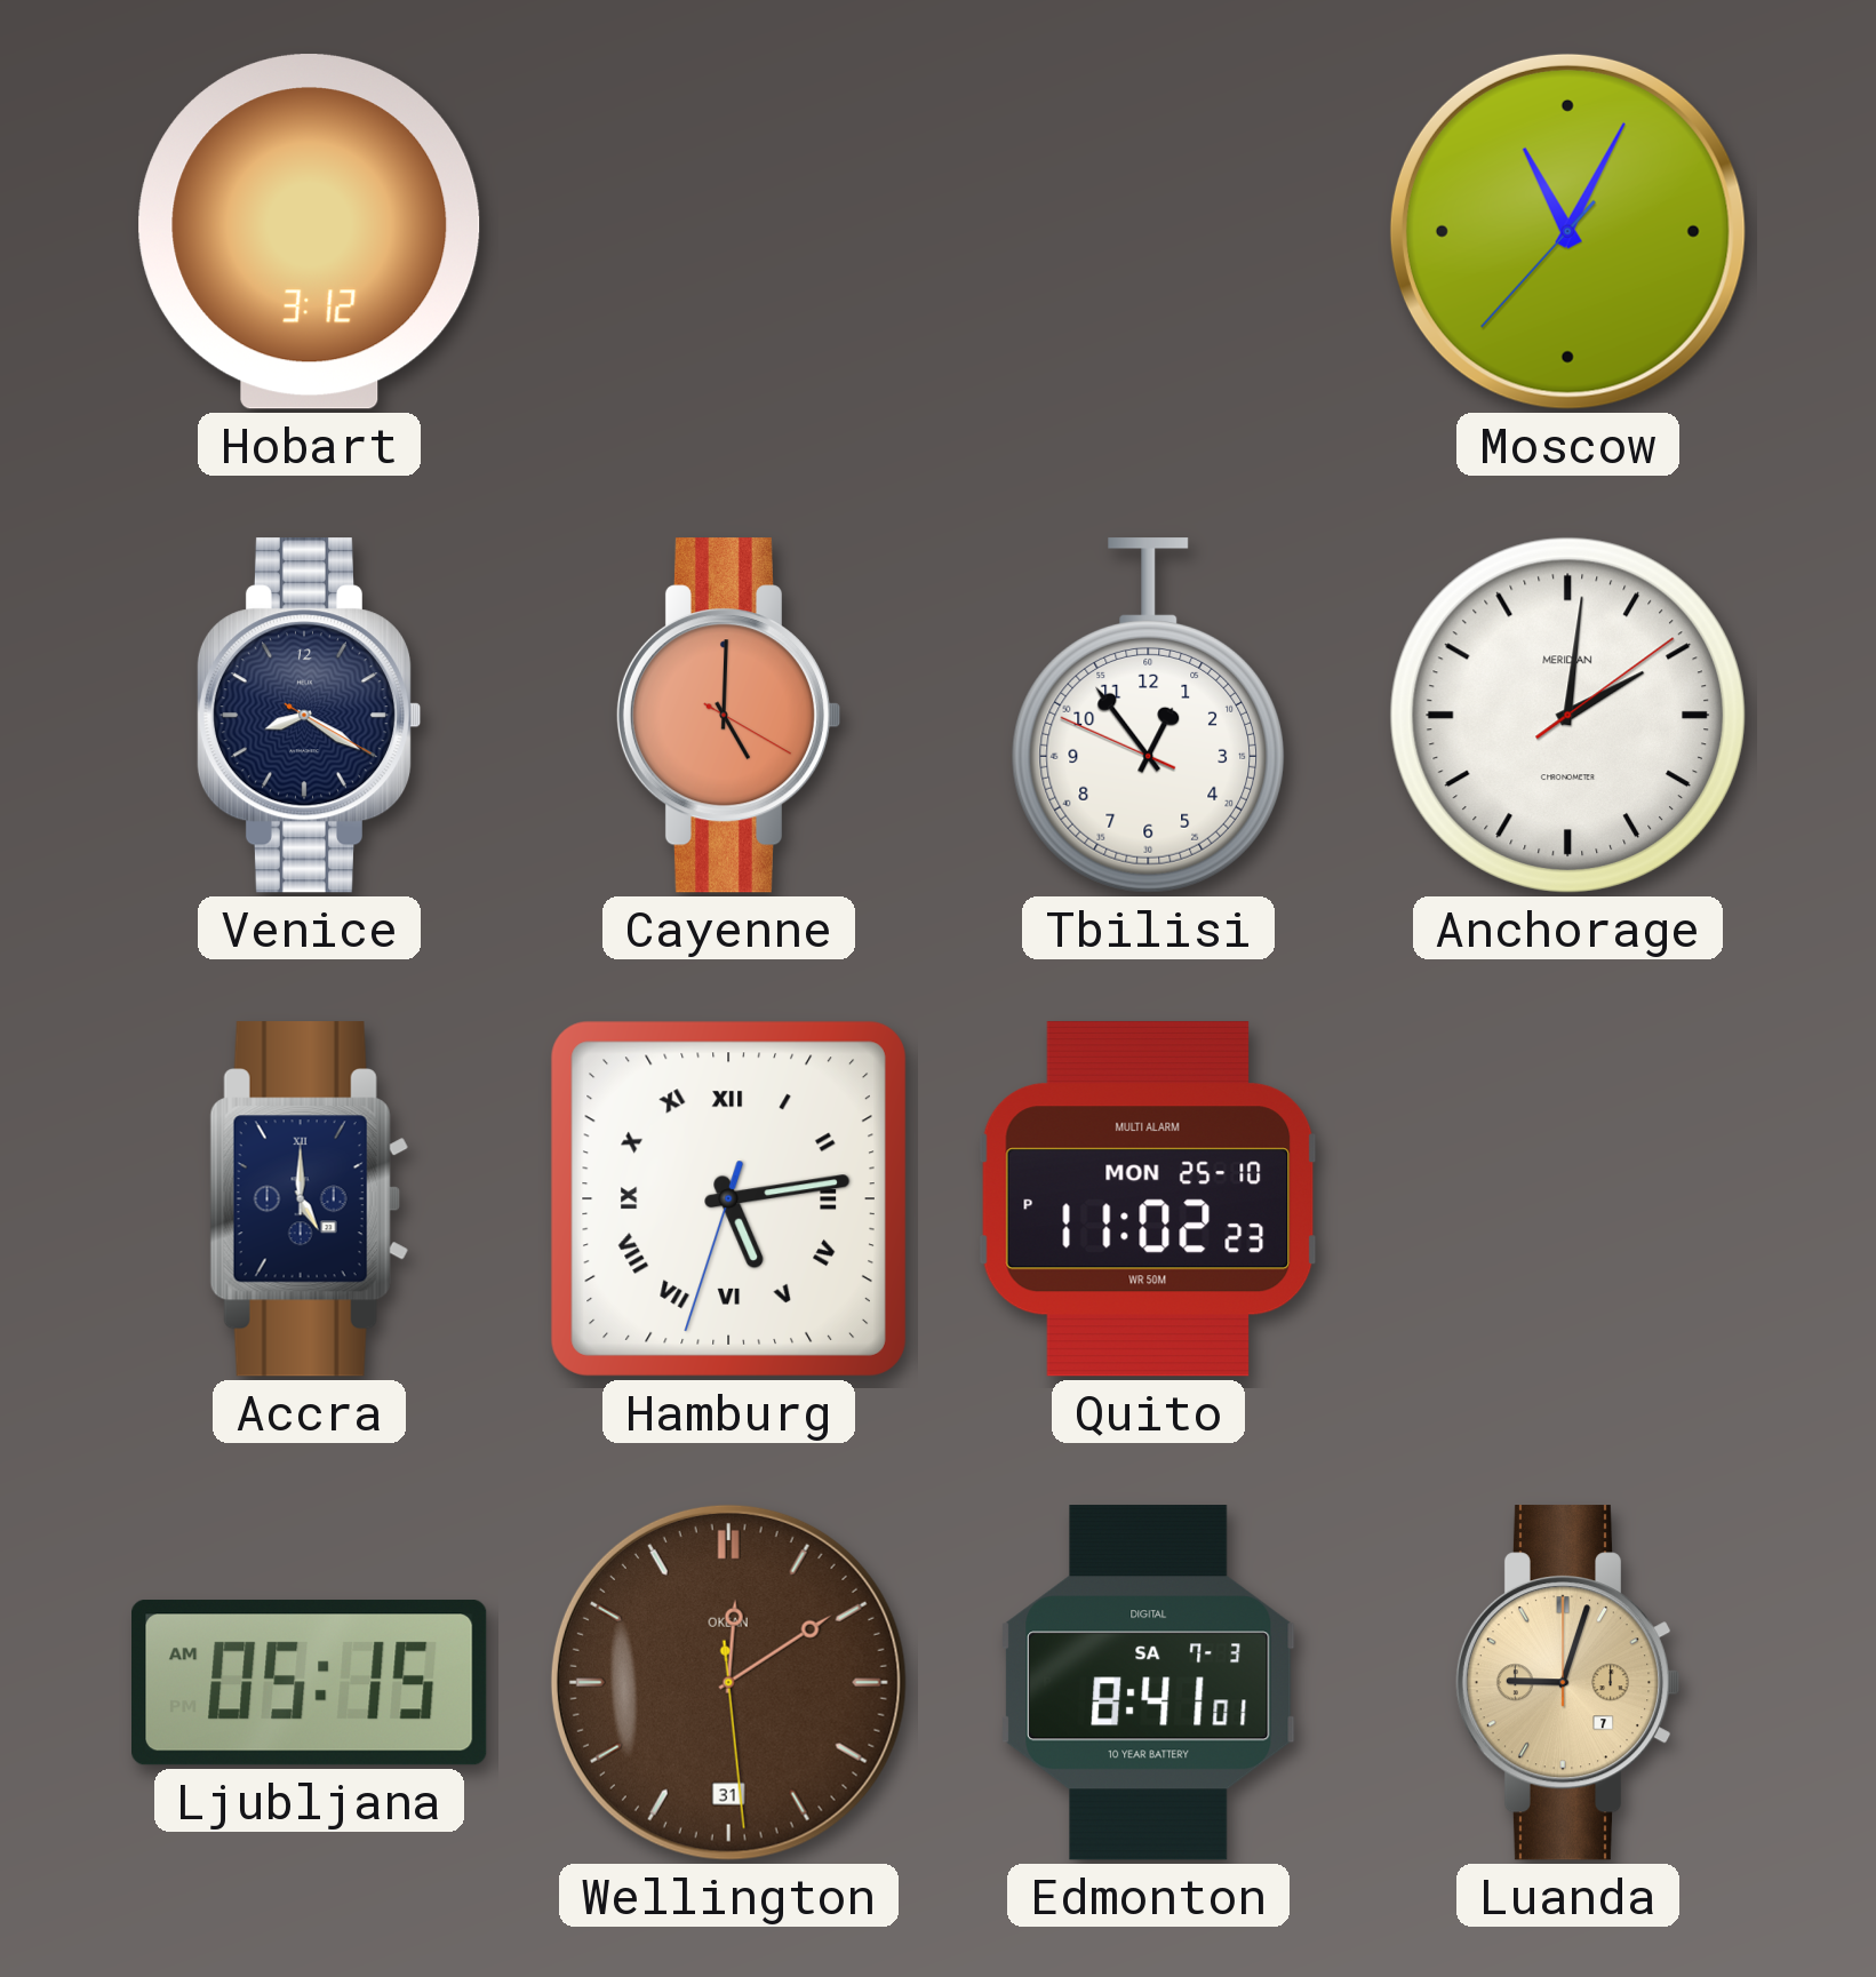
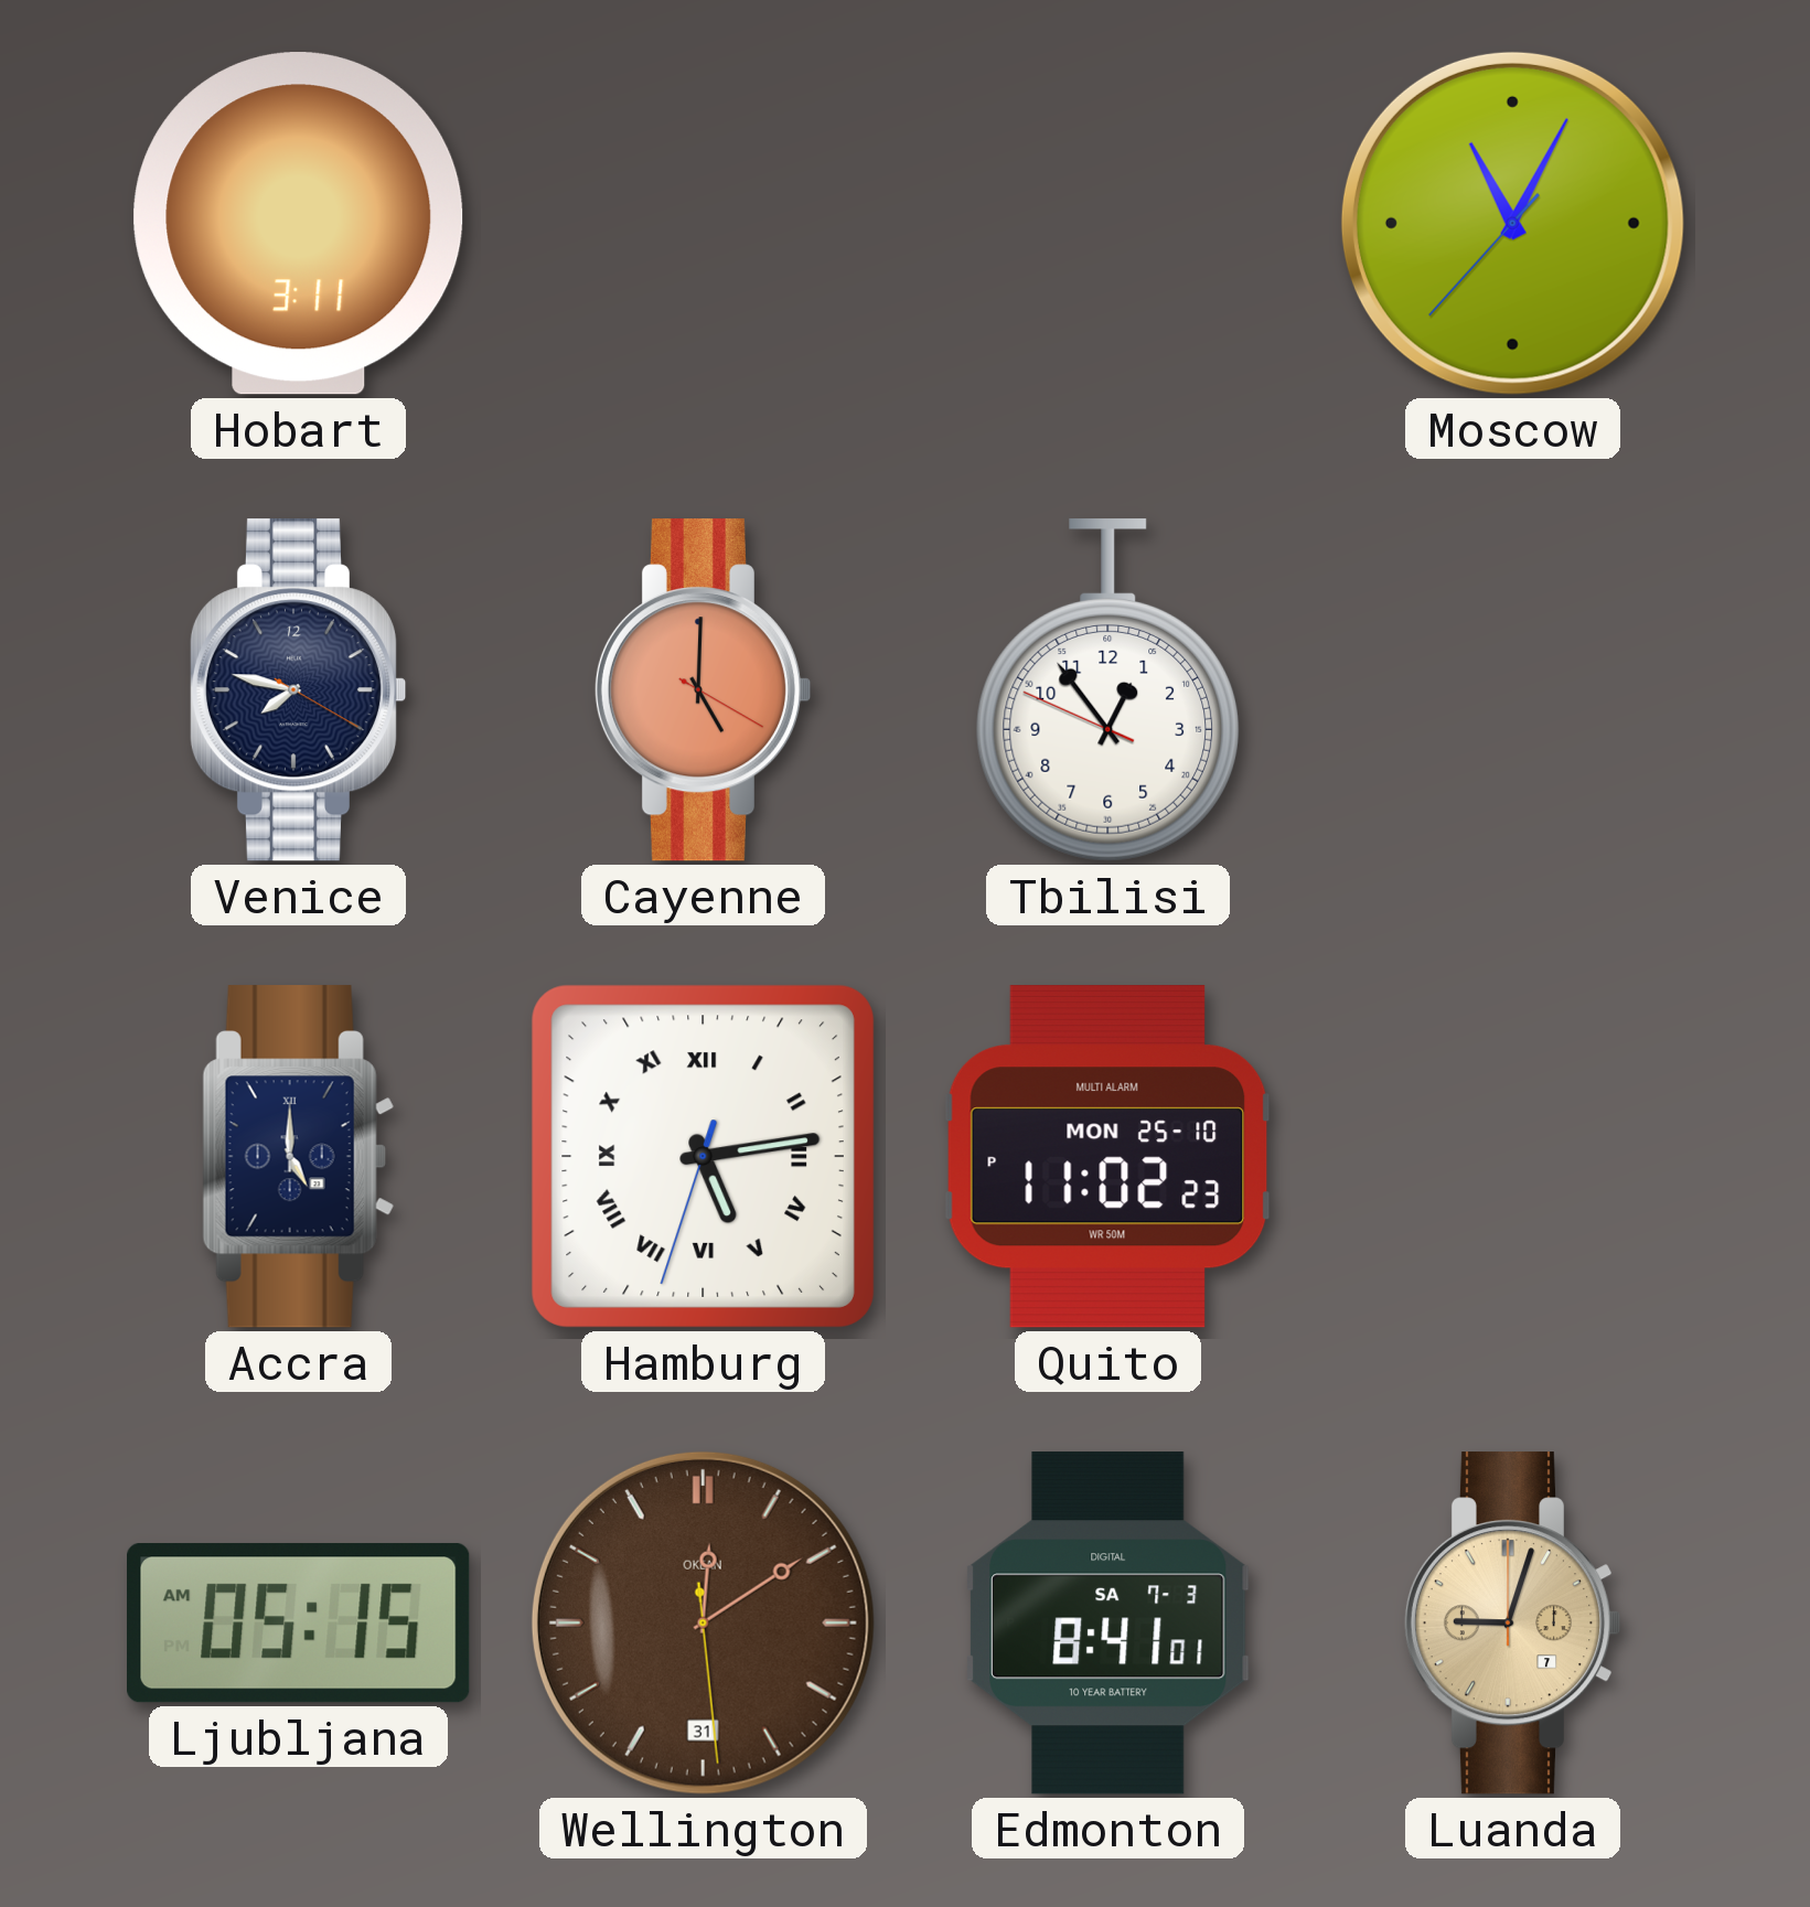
Hobart: 3:12 -> 3:11
Venice: 8:20 -> 7:47
Anchorage: 2:01 -> none
